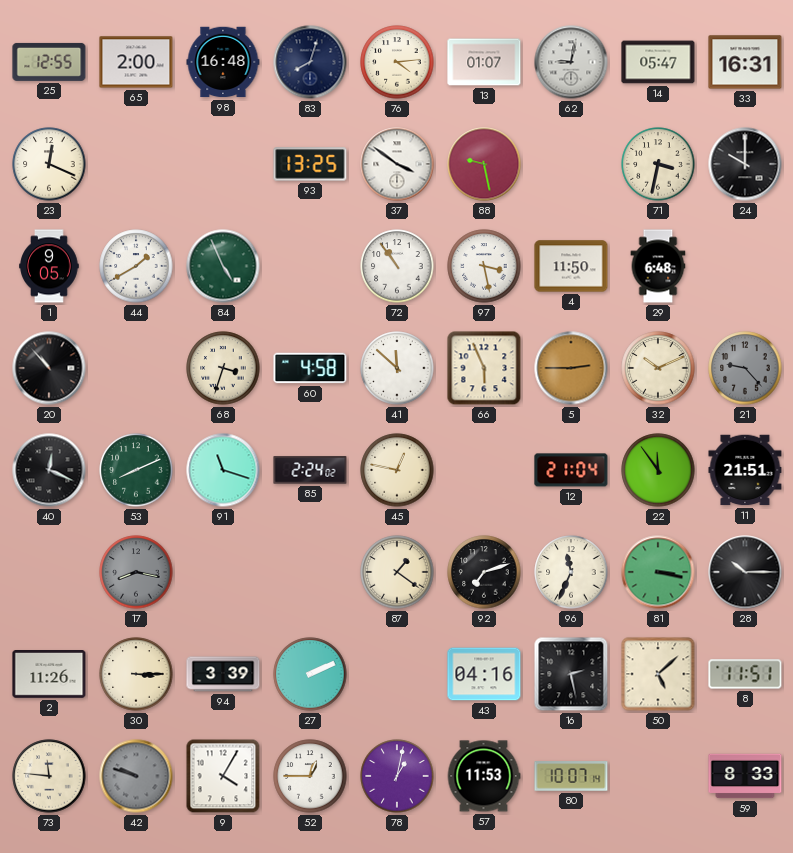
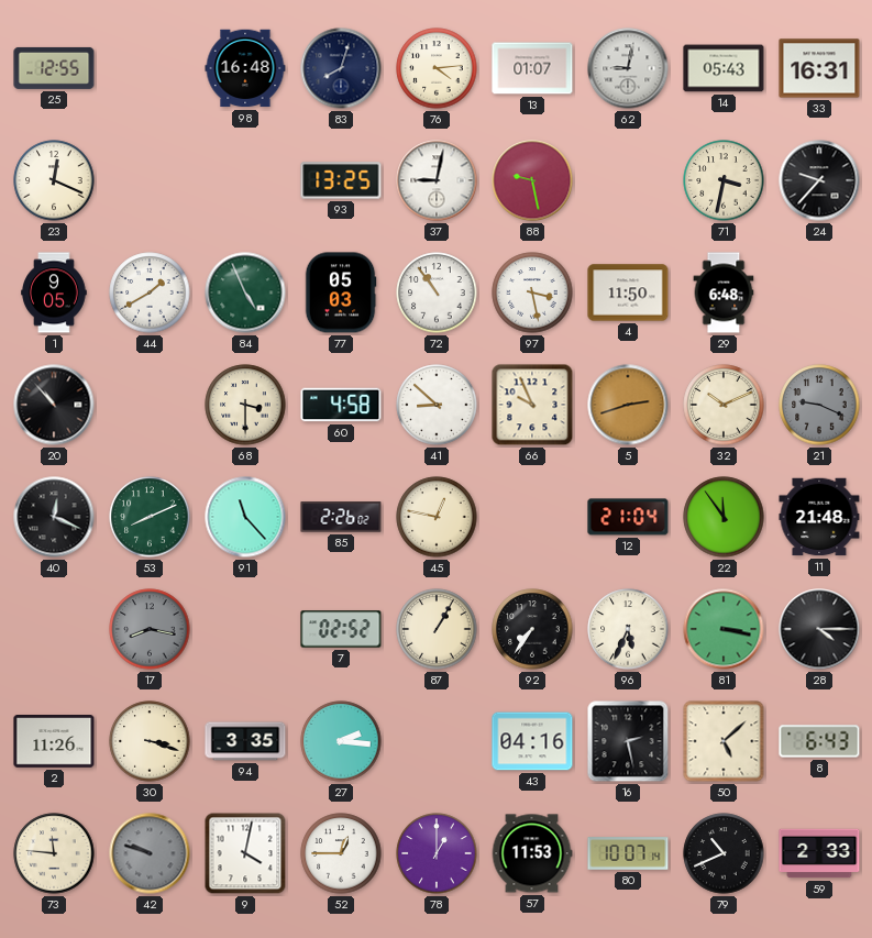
65: 2:00 -> none
14: 05:47 -> 05:43
37: 3:51 -> 9:02
24: 10:00 -> 9:37
77: none -> 05:03
68: 3:33 -> 3:30
41: 11:52 -> 8:52
66: 5:56 -> 9:56
5: 2:45 -> 2:42
21: 9:23 -> 9:19
91: 11:18 -> 11:23
85: 2:24 -> 2:26
11: 21:51 -> 21:48
7: none -> 02:52
87: 1:21 -> 1:05
92: 7:12 -> 7:36
96: 11:34 -> 5:34
28: 10:15 -> 4:15
30: 3:15 -> 3:18
94: 3:39 -> 3:35
27: 2:11 -> 2:16
8: 11:51 -> 6:43
9: 4:05 -> 4:02
78: 1:02 -> 1:00
79: none -> 10:41
59: 8:33 -> 2:33
